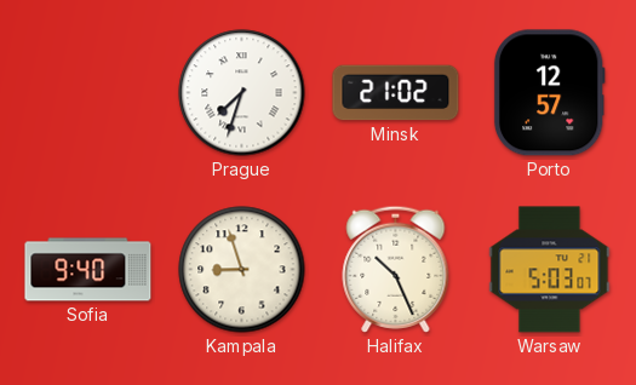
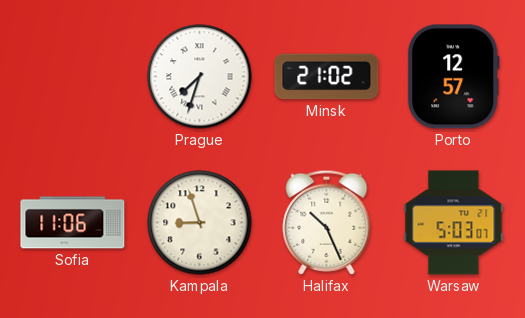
Sofia: 9:40 -> 11:06
